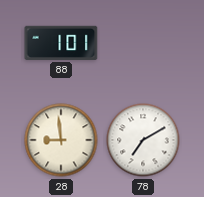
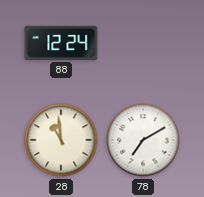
88: 1:01 -> 12:24
28: 8:59 -> 10:59
